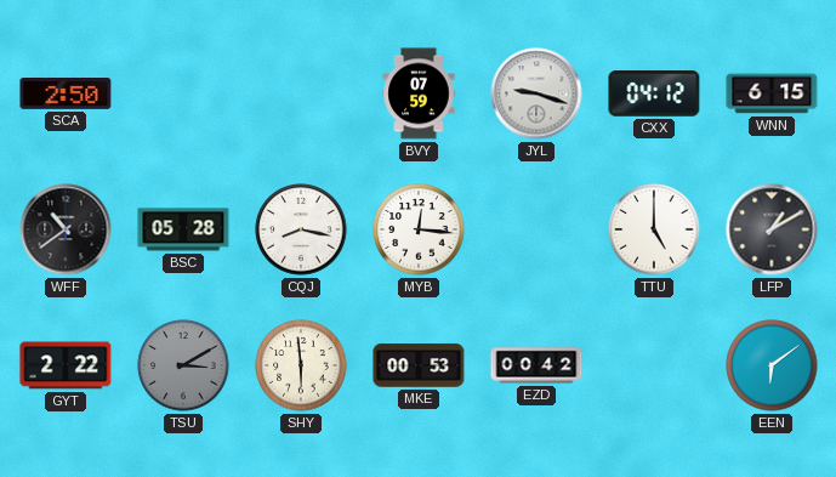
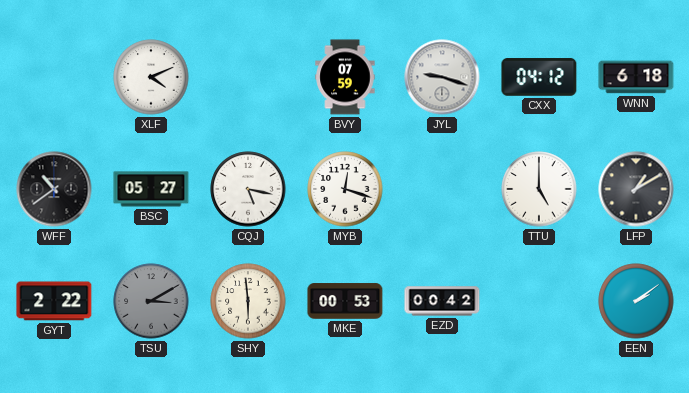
SCA: 2:50 -> none
XLF: none -> 4:11
WNN: 6:15 -> 6:18
BSC: 05:28 -> 05:27
CQJ: 8:17 -> 5:17
MYB: 12:16 -> 12:18
EEN: 6:09 -> 2:09
